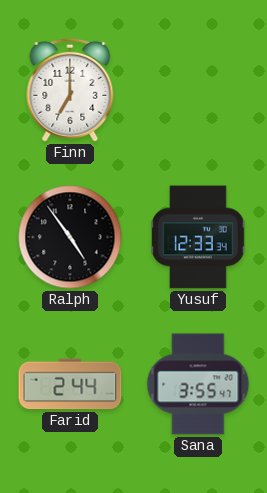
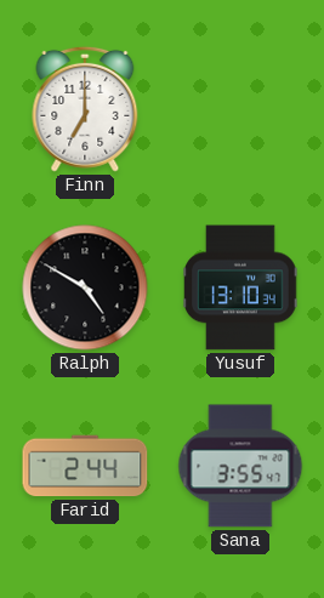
Ralph: 4:54 -> 4:50
Yusuf: 12:33 -> 13:10
